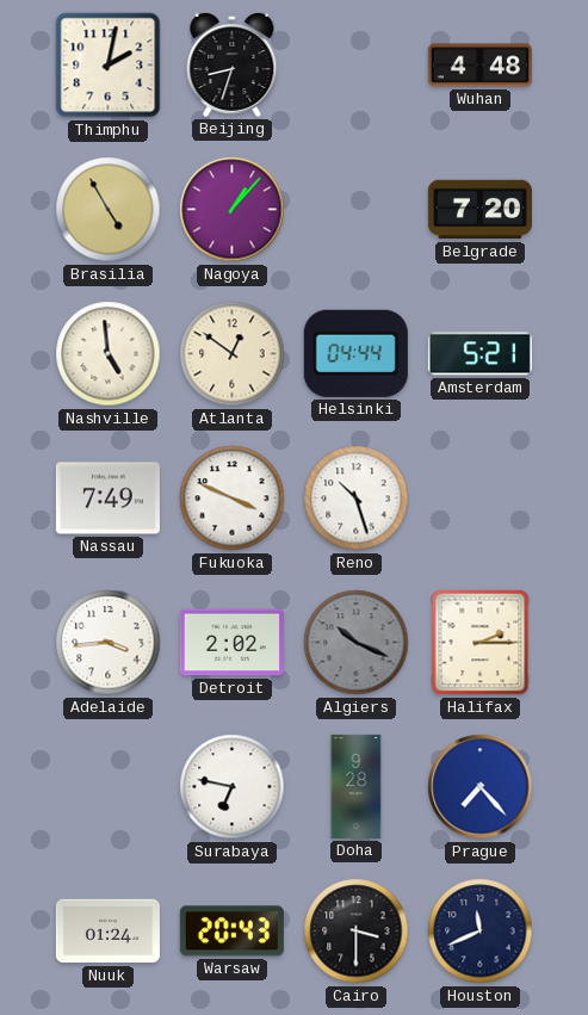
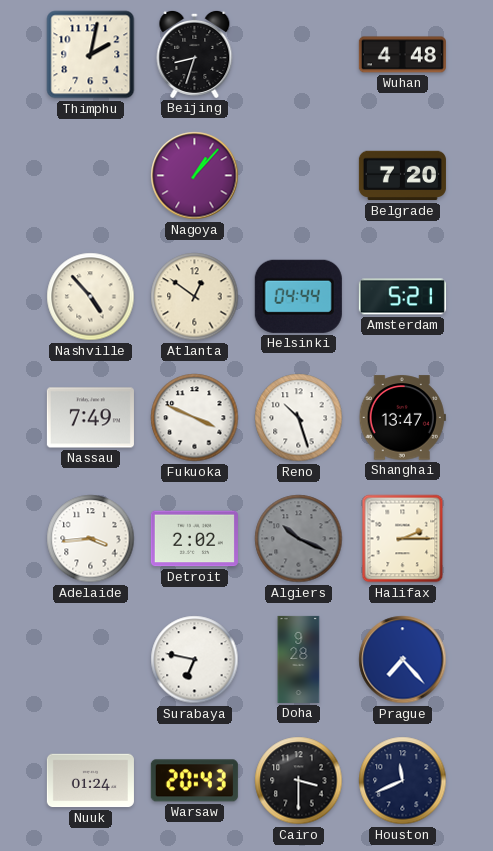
Brasilia: 4:55 -> none
Nashville: 4:59 -> 4:53
Shanghai: none -> 13:47
